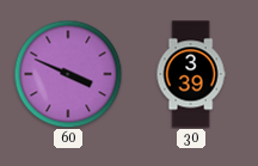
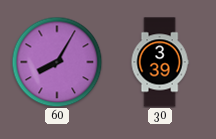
60: 3:49 -> 8:05
